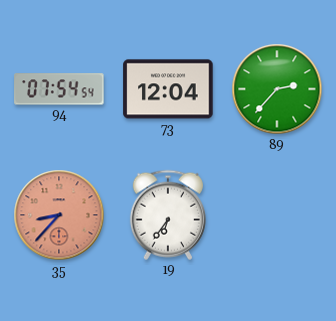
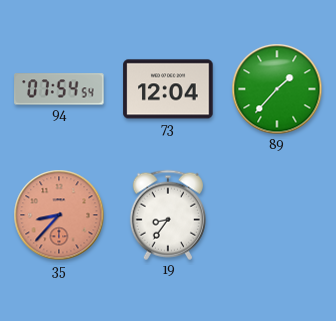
89: 2:37 -> 1:37
19: 6:36 -> 8:36
